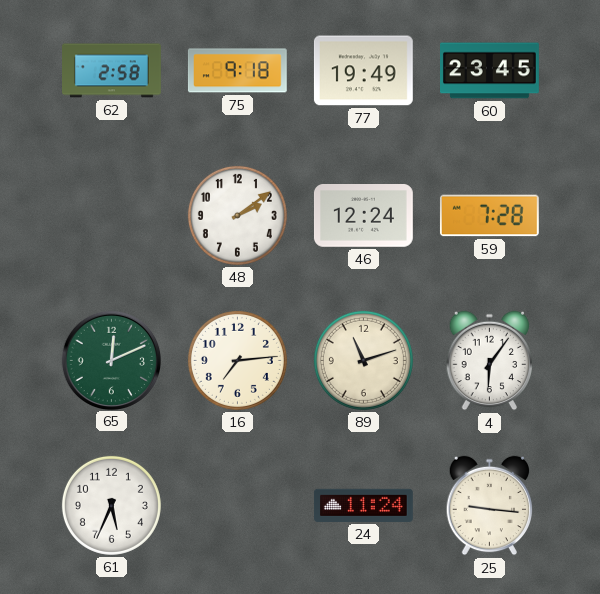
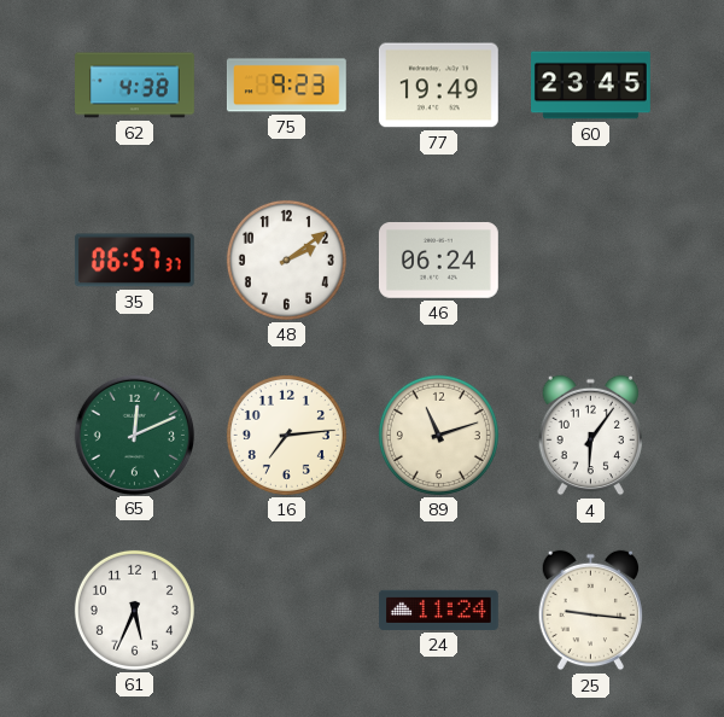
62: 2:58 -> 4:38
75: 9:18 -> 9:23
35: none -> 06:57
46: 12:24 -> 06:24
59: 7:28 -> none
